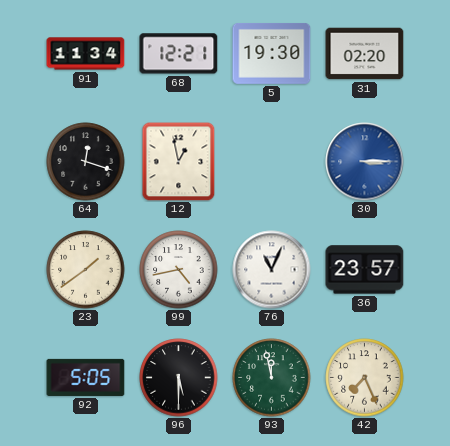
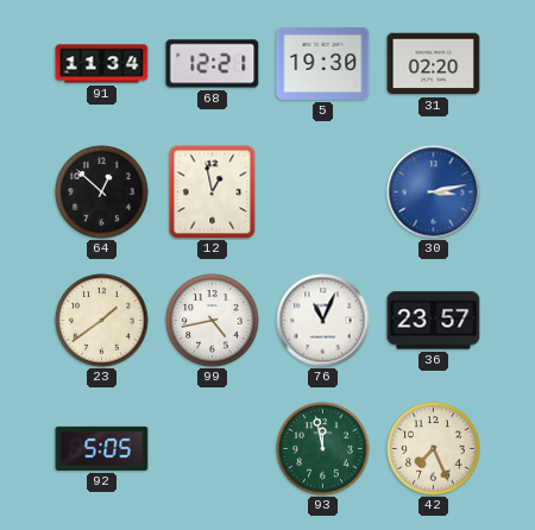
64: 12:18 -> 12:52
30: 3:15 -> 3:13
96: 5:30 -> none
